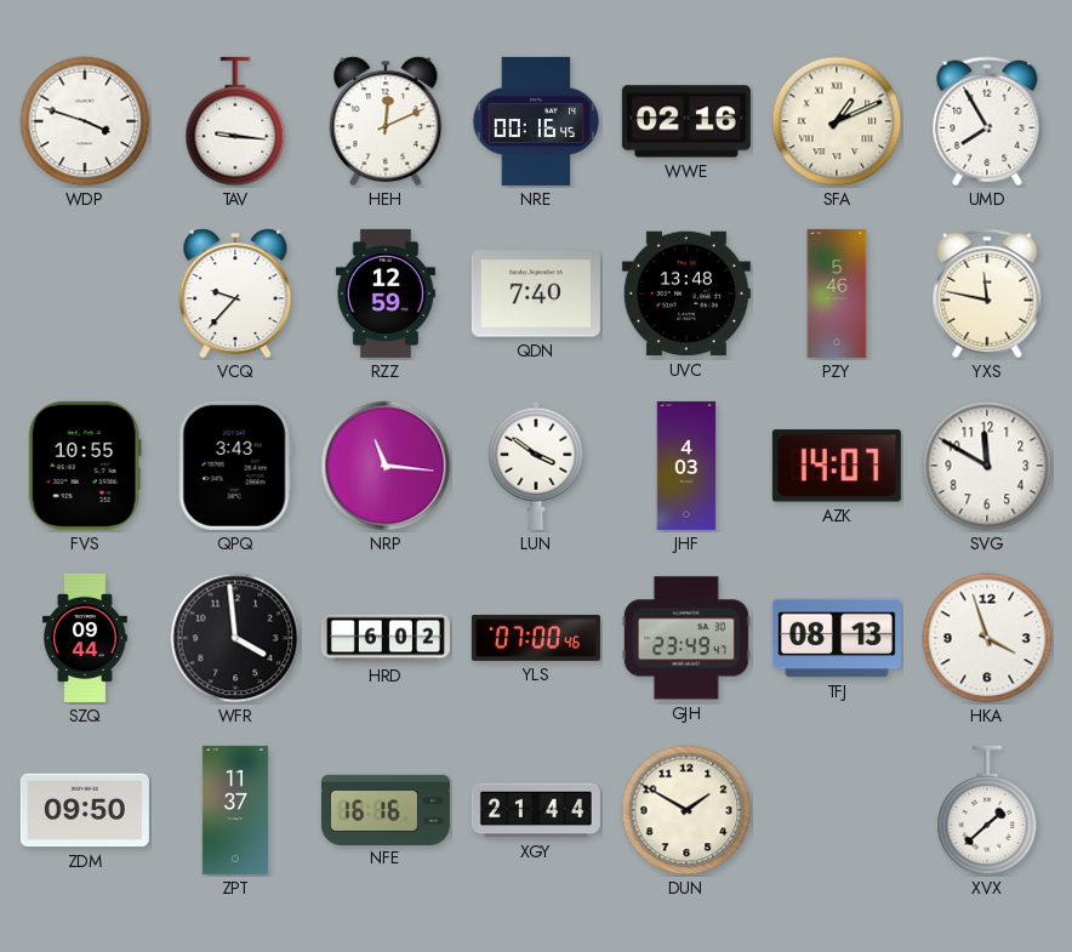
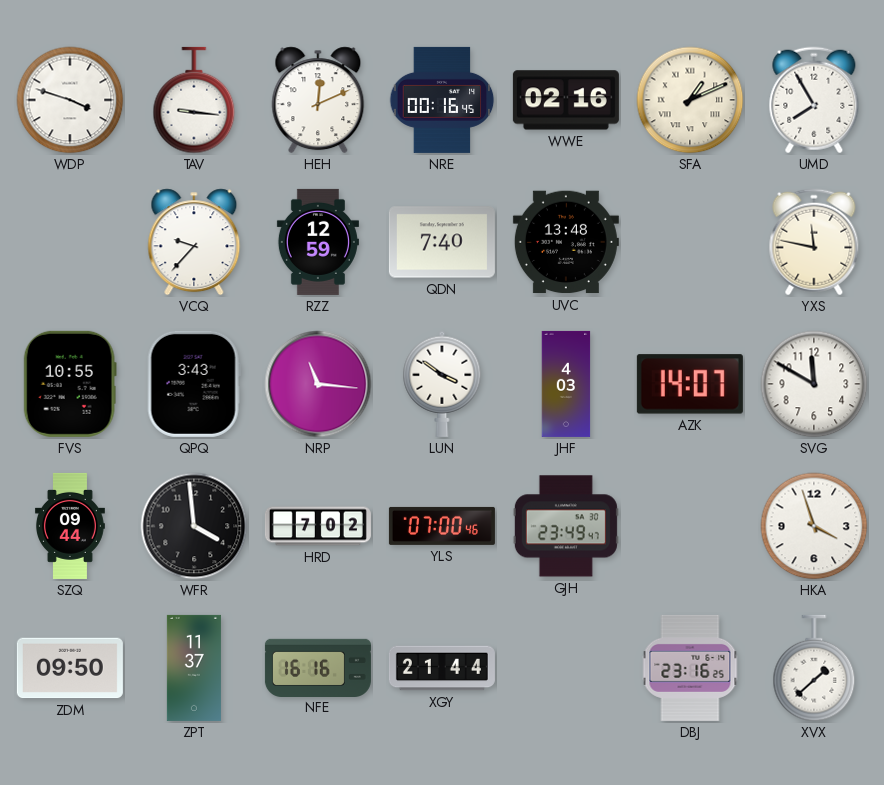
PZY: 5:46 -> none
HRD: 6:02 -> 7:02
TFJ: 08:13 -> none
DUN: 1:50 -> none
DBJ: none -> 23:16
